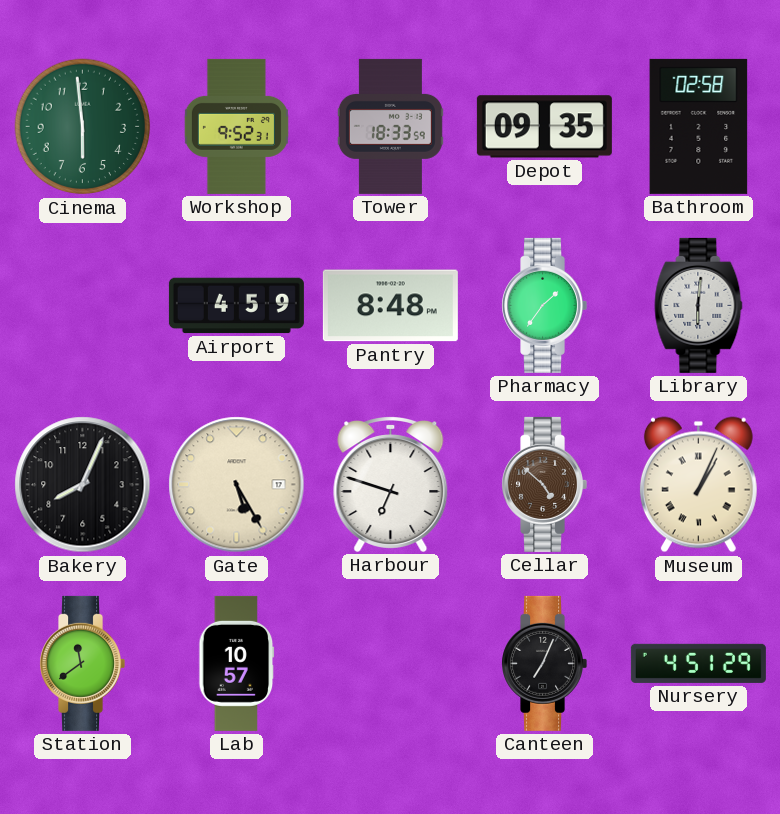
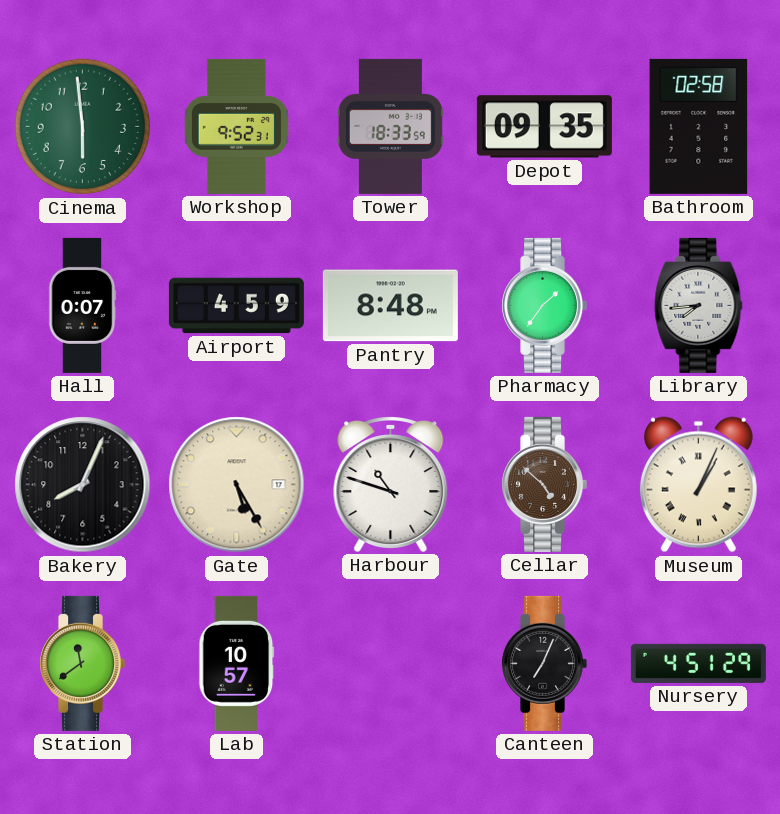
Hall: none -> 0:07
Library: 6:01 -> 7:44
Harbour: 6:48 -> 10:48
